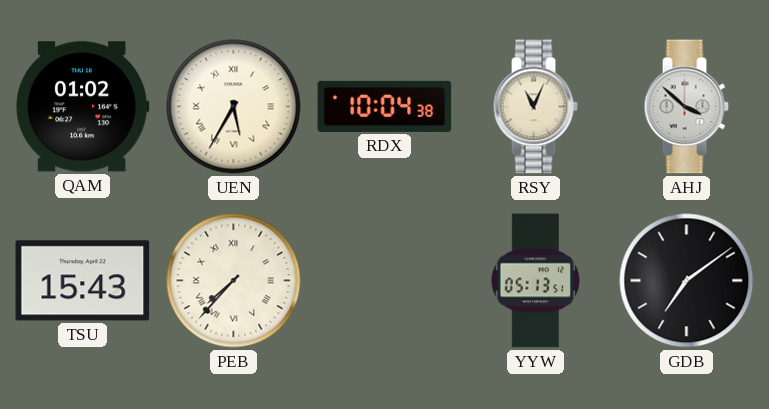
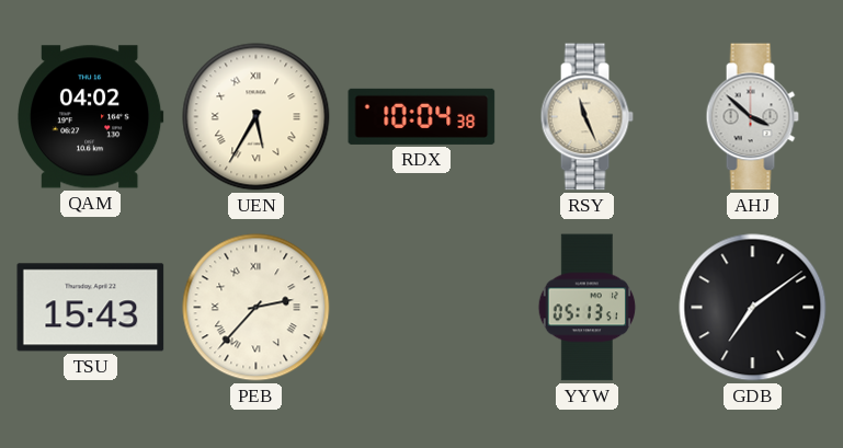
QAM: 01:02 -> 04:02
RSY: 11:04 -> 11:26
PEB: 7:37 -> 2:37
